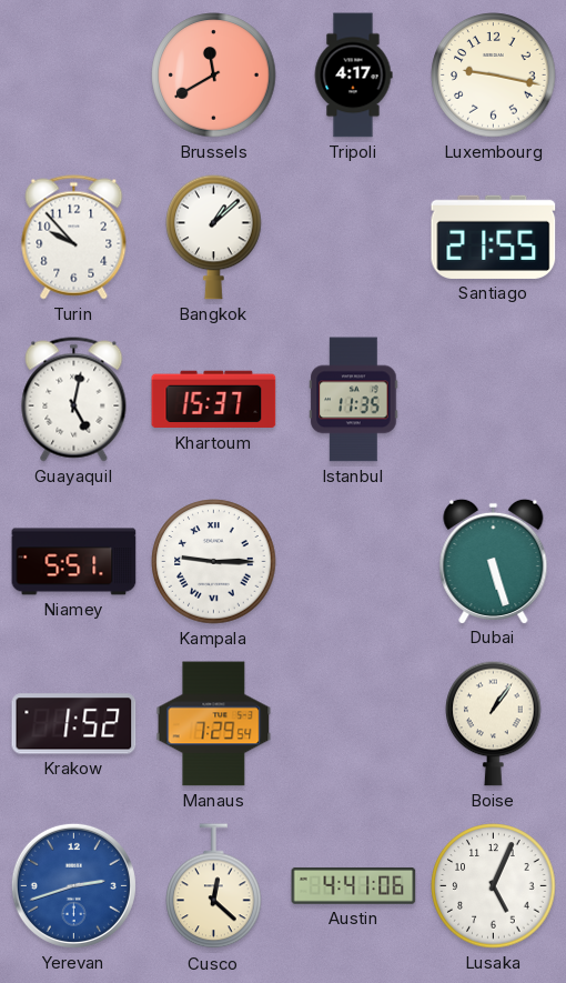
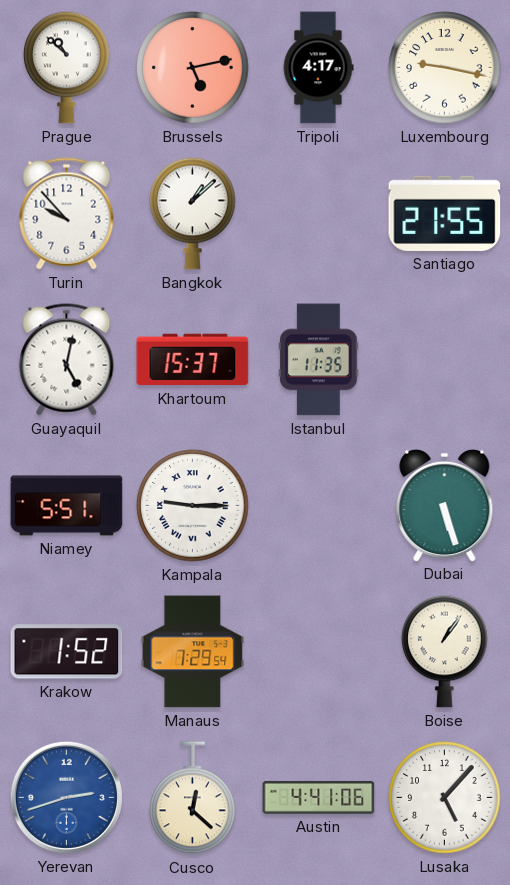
Prague: none -> 10:52
Brussels: 11:40 -> 5:13
Lusaka: 5:04 -> 5:07
